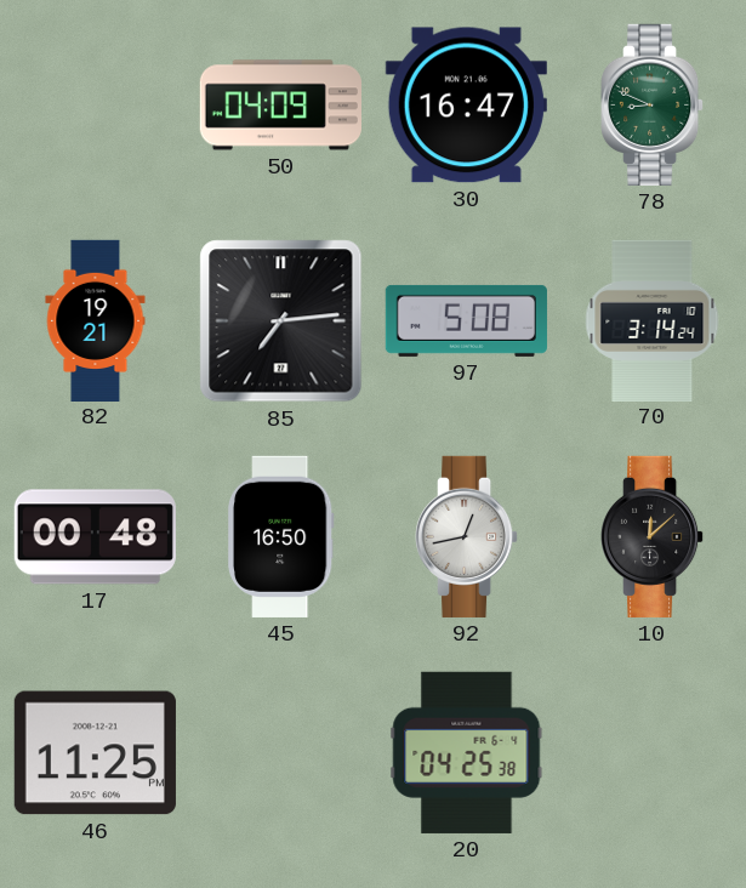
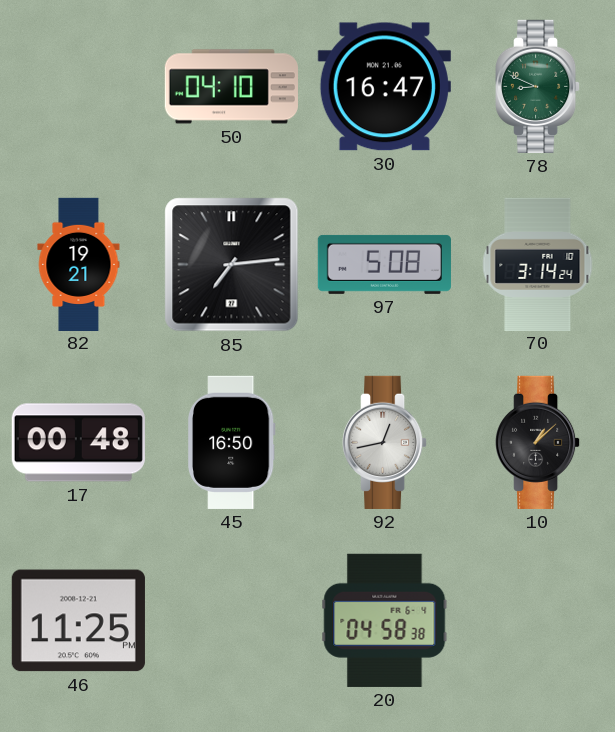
50: 04:09 -> 04:10
10: 12:08 -> 1:08
20: 04:25 -> 04:58
